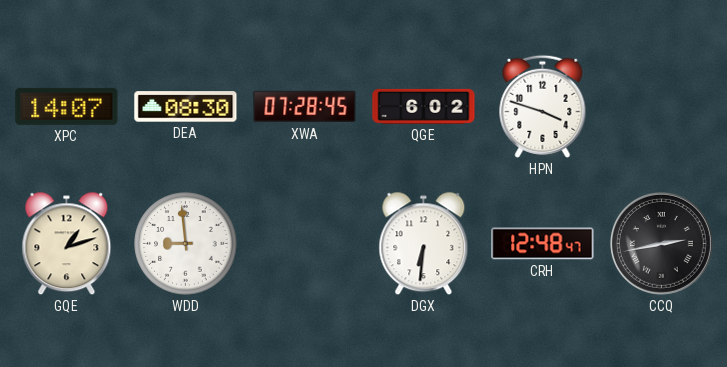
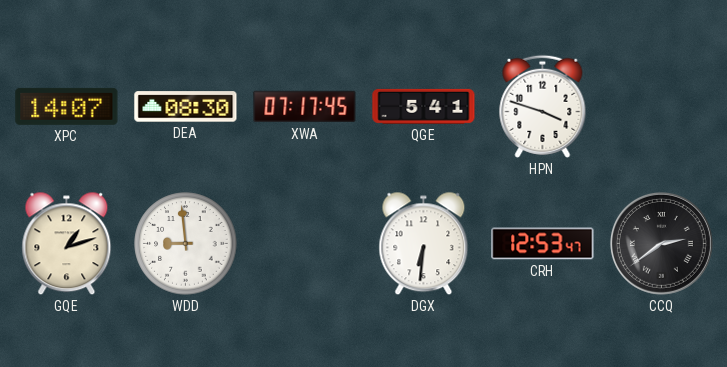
XWA: 07:28 -> 07:17
QGE: 6:02 -> 5:41
CRH: 12:48 -> 12:53
CCQ: 2:43 -> 2:39
